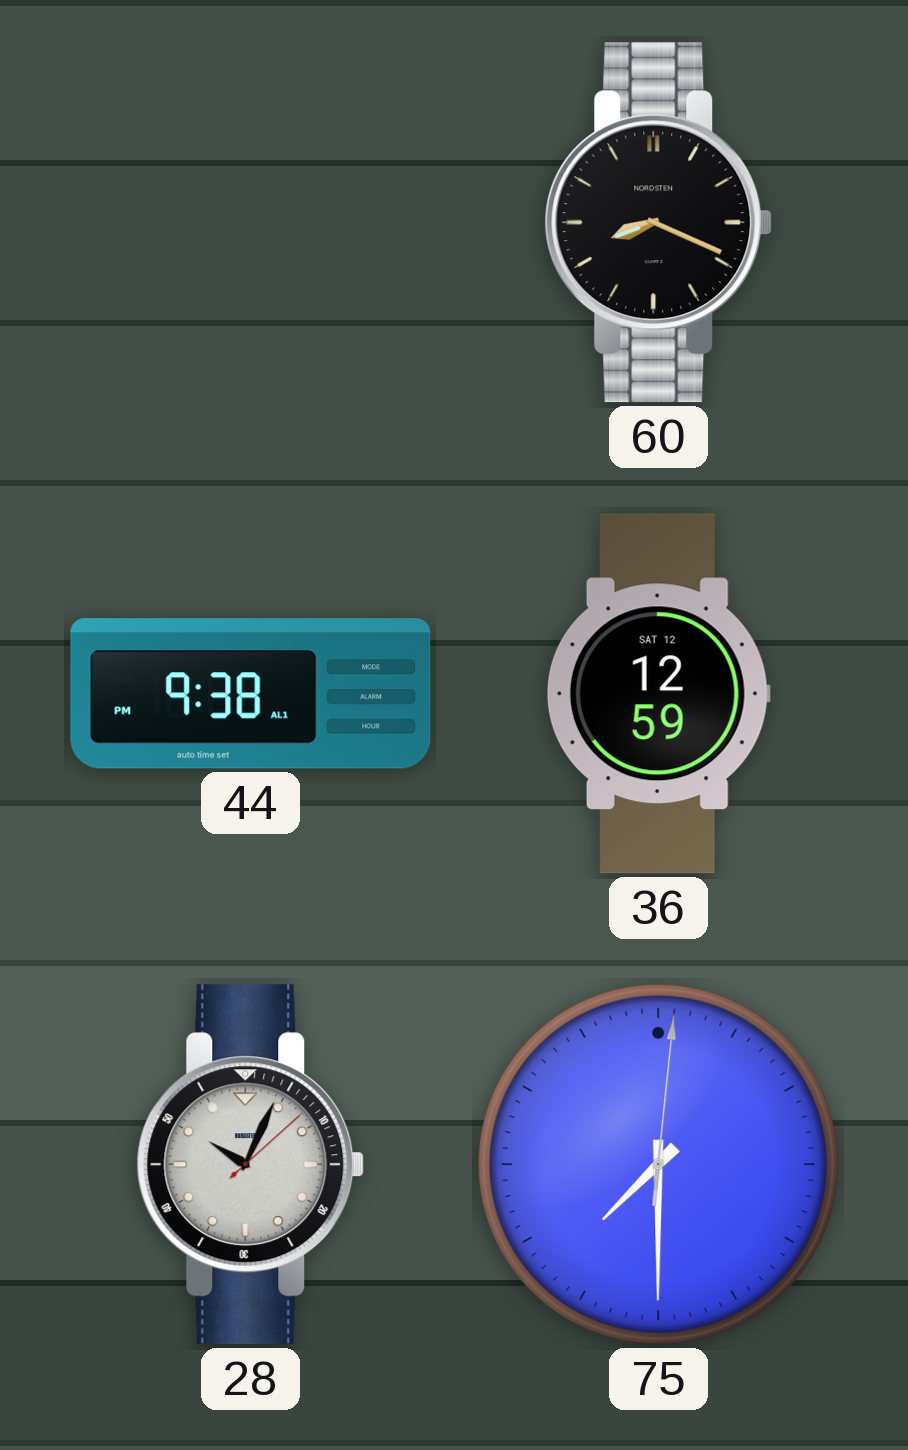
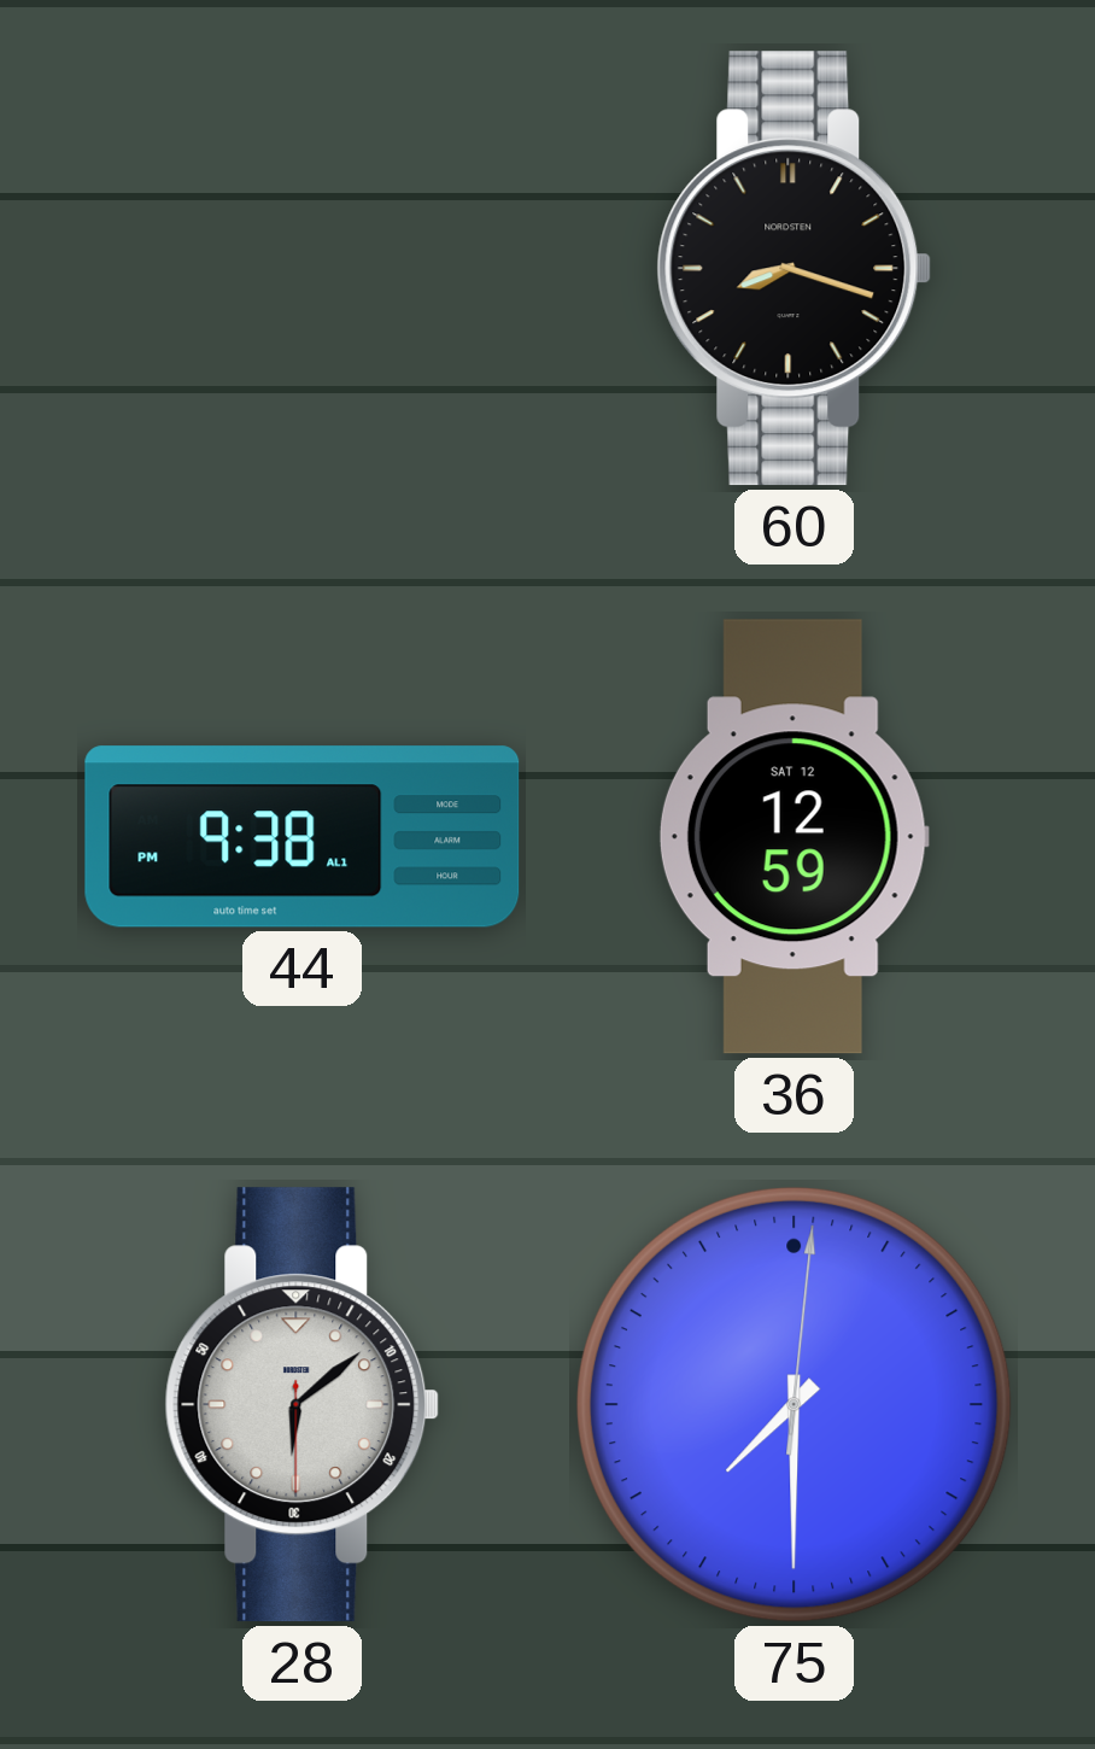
60: 8:19 -> 8:18
28: 10:04 -> 6:08
